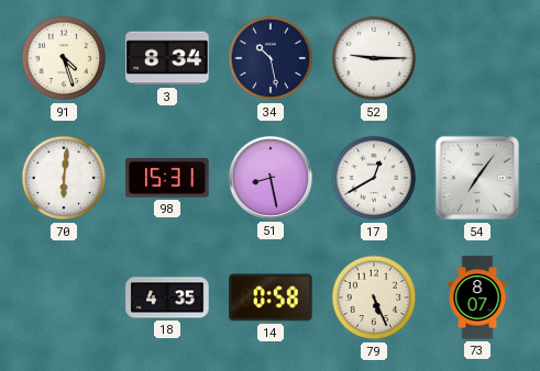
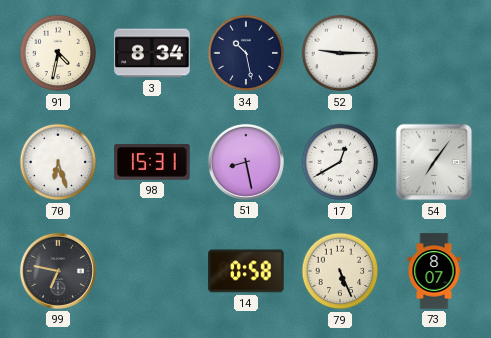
91: 4:27 -> 4:32
70: 6:01 -> 6:27
99: none -> 6:47
18: 4:35 -> none
